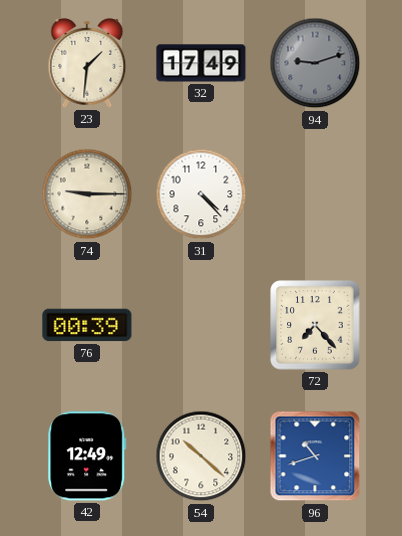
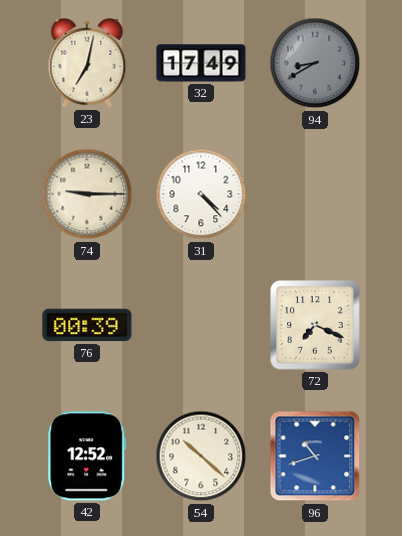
23: 1:31 -> 7:02
94: 9:12 -> 8:40
72: 7:23 -> 7:19
42: 12:49 -> 12:52
